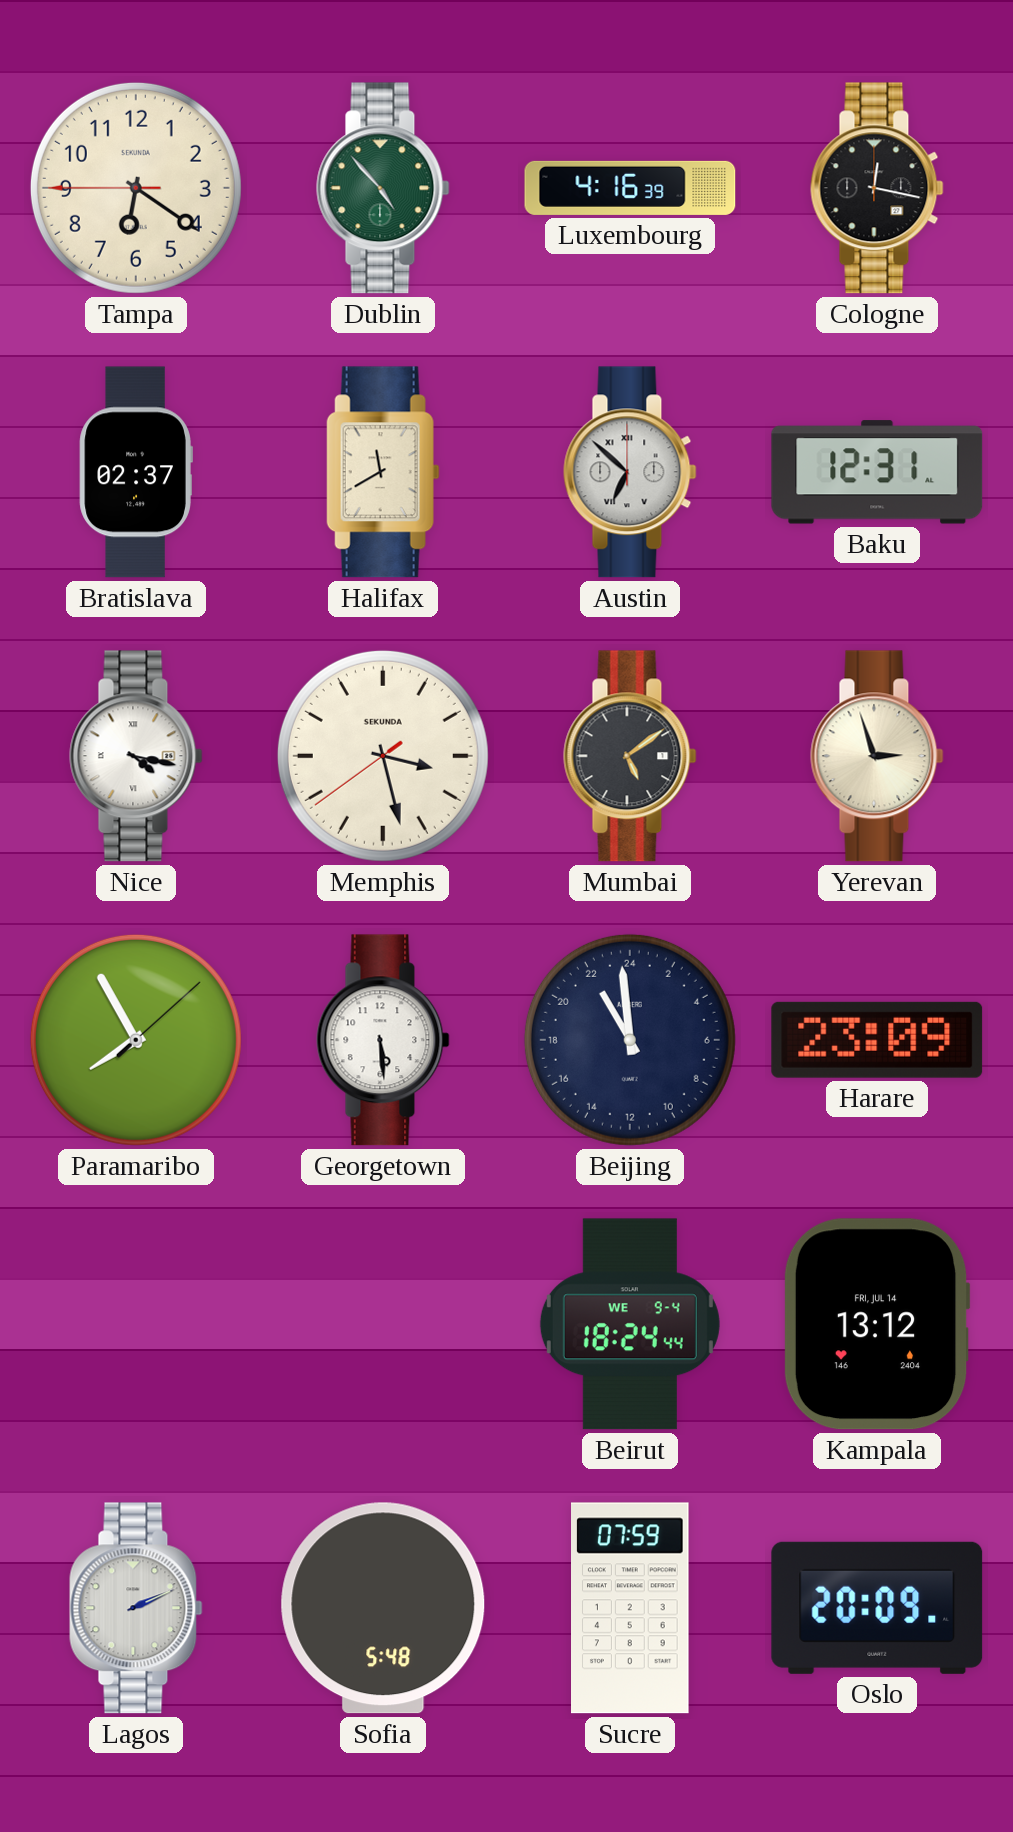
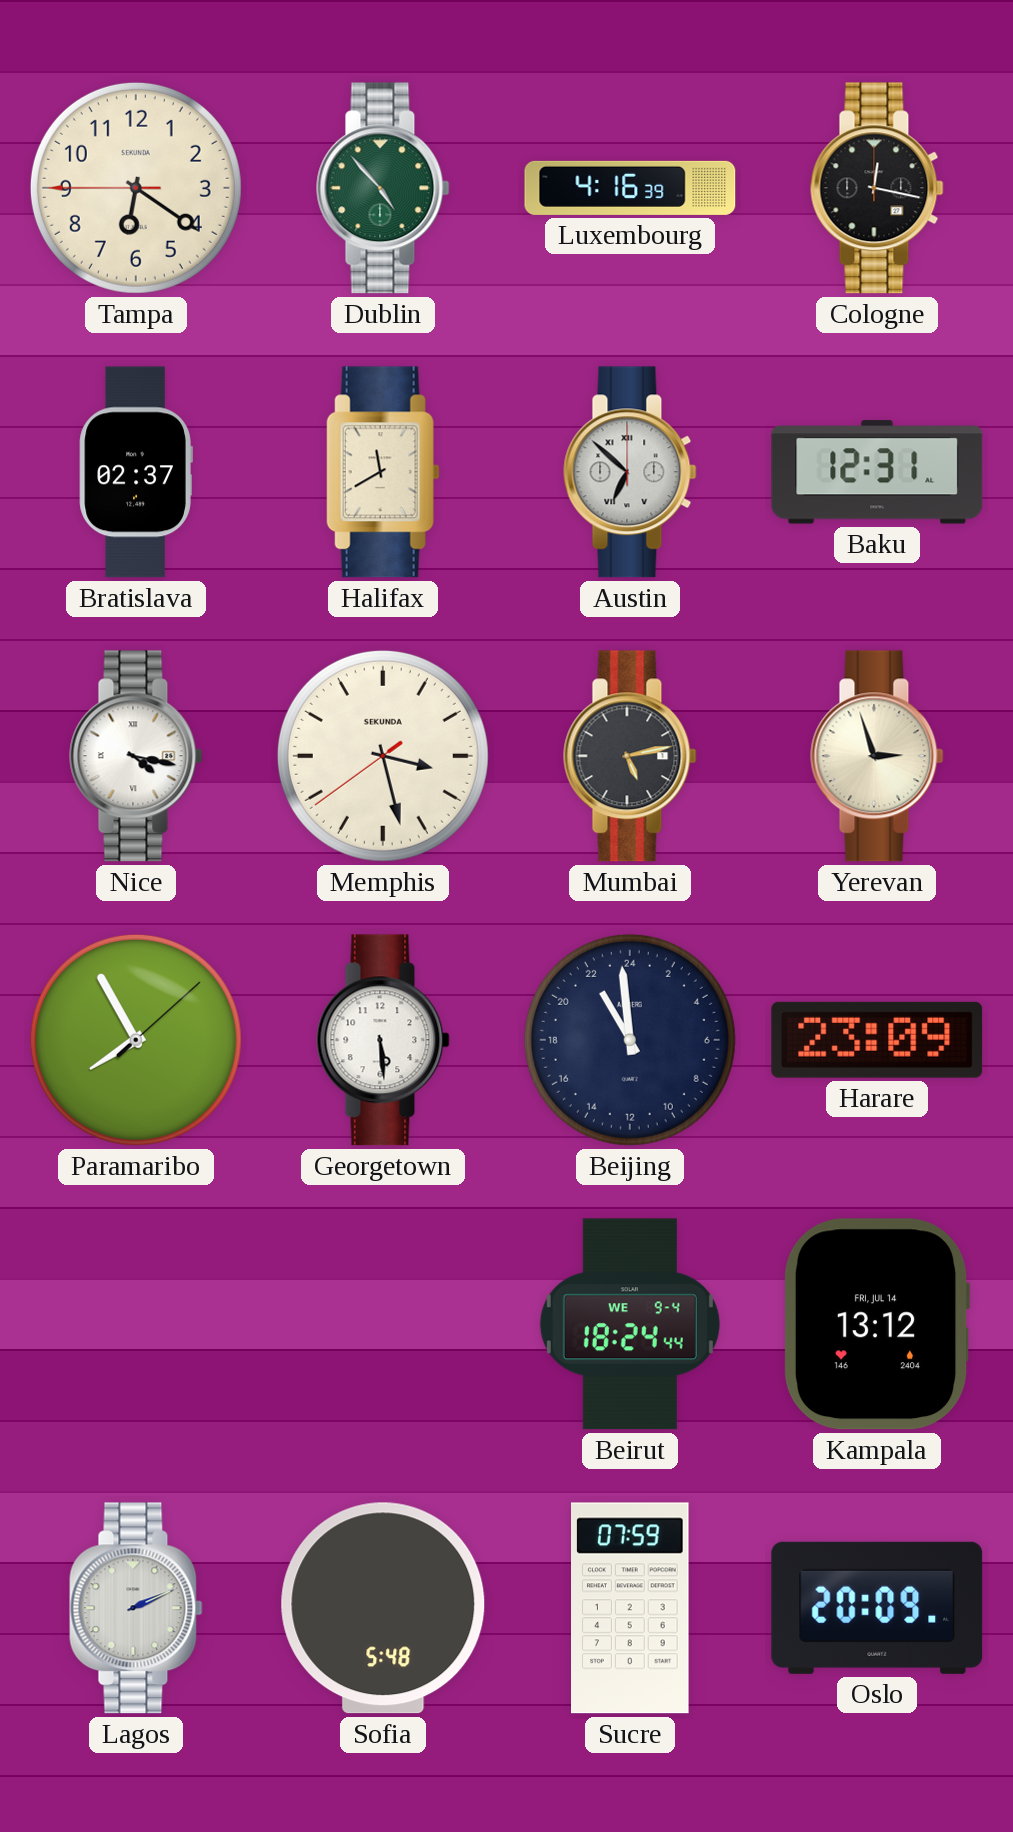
Mumbai: 5:09 -> 5:13
